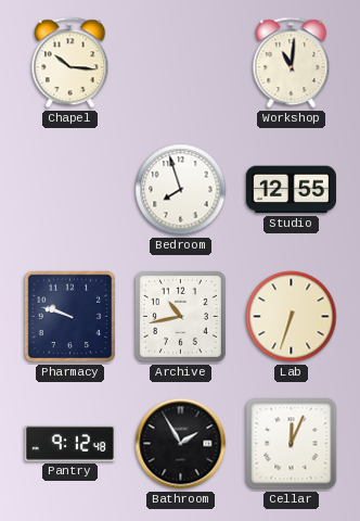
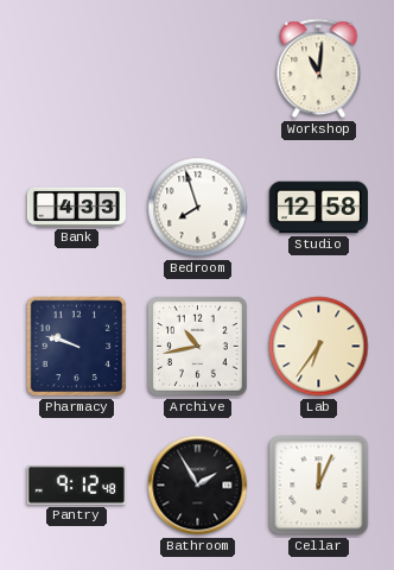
Chapel: 10:16 -> none
Bank: none -> 4:33
Studio: 12:55 -> 12:58
Lab: 6:33 -> 6:36
